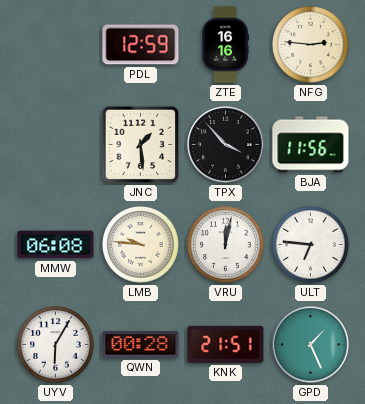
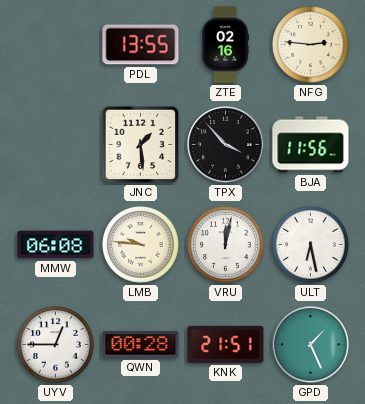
PDL: 12:59 -> 13:55
ZTE: 16:16 -> 02:16
ULT: 6:46 -> 6:28
UYV: 6:05 -> 12:45
